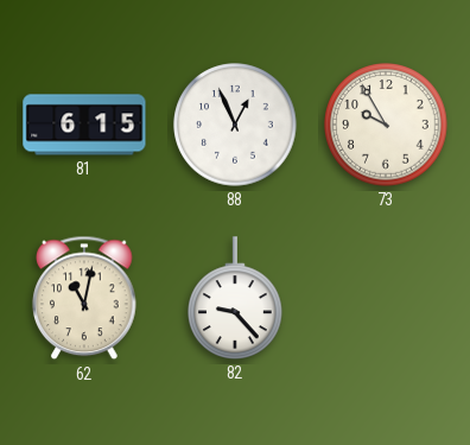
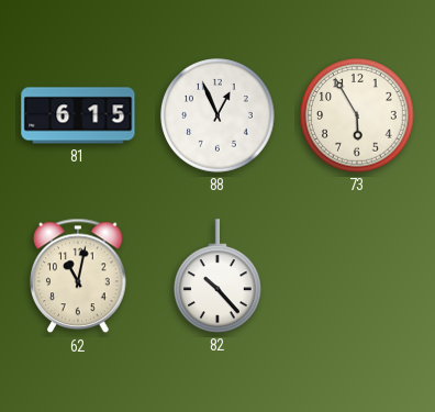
73: 9:55 -> 5:55
82: 9:23 -> 10:23
